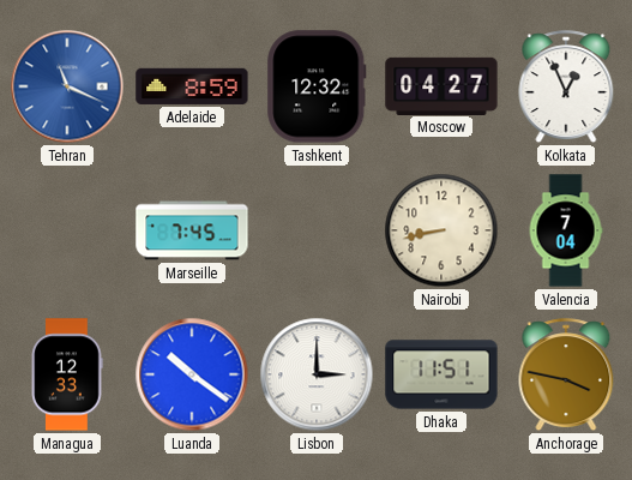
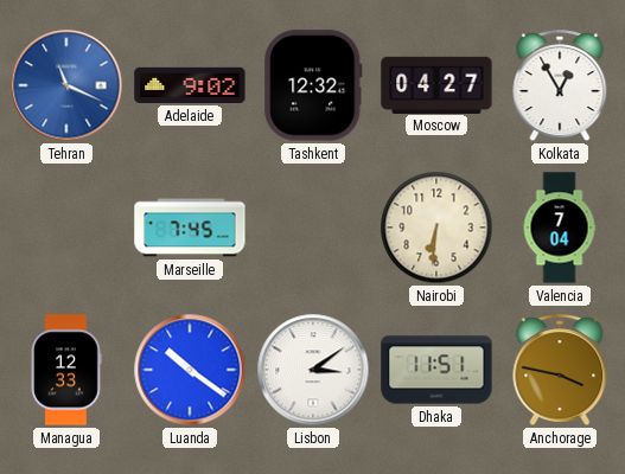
Adelaide: 8:59 -> 9:02
Kolkata: 12:56 -> 12:55
Nairobi: 8:43 -> 6:31
Lisbon: 3:00 -> 3:09
